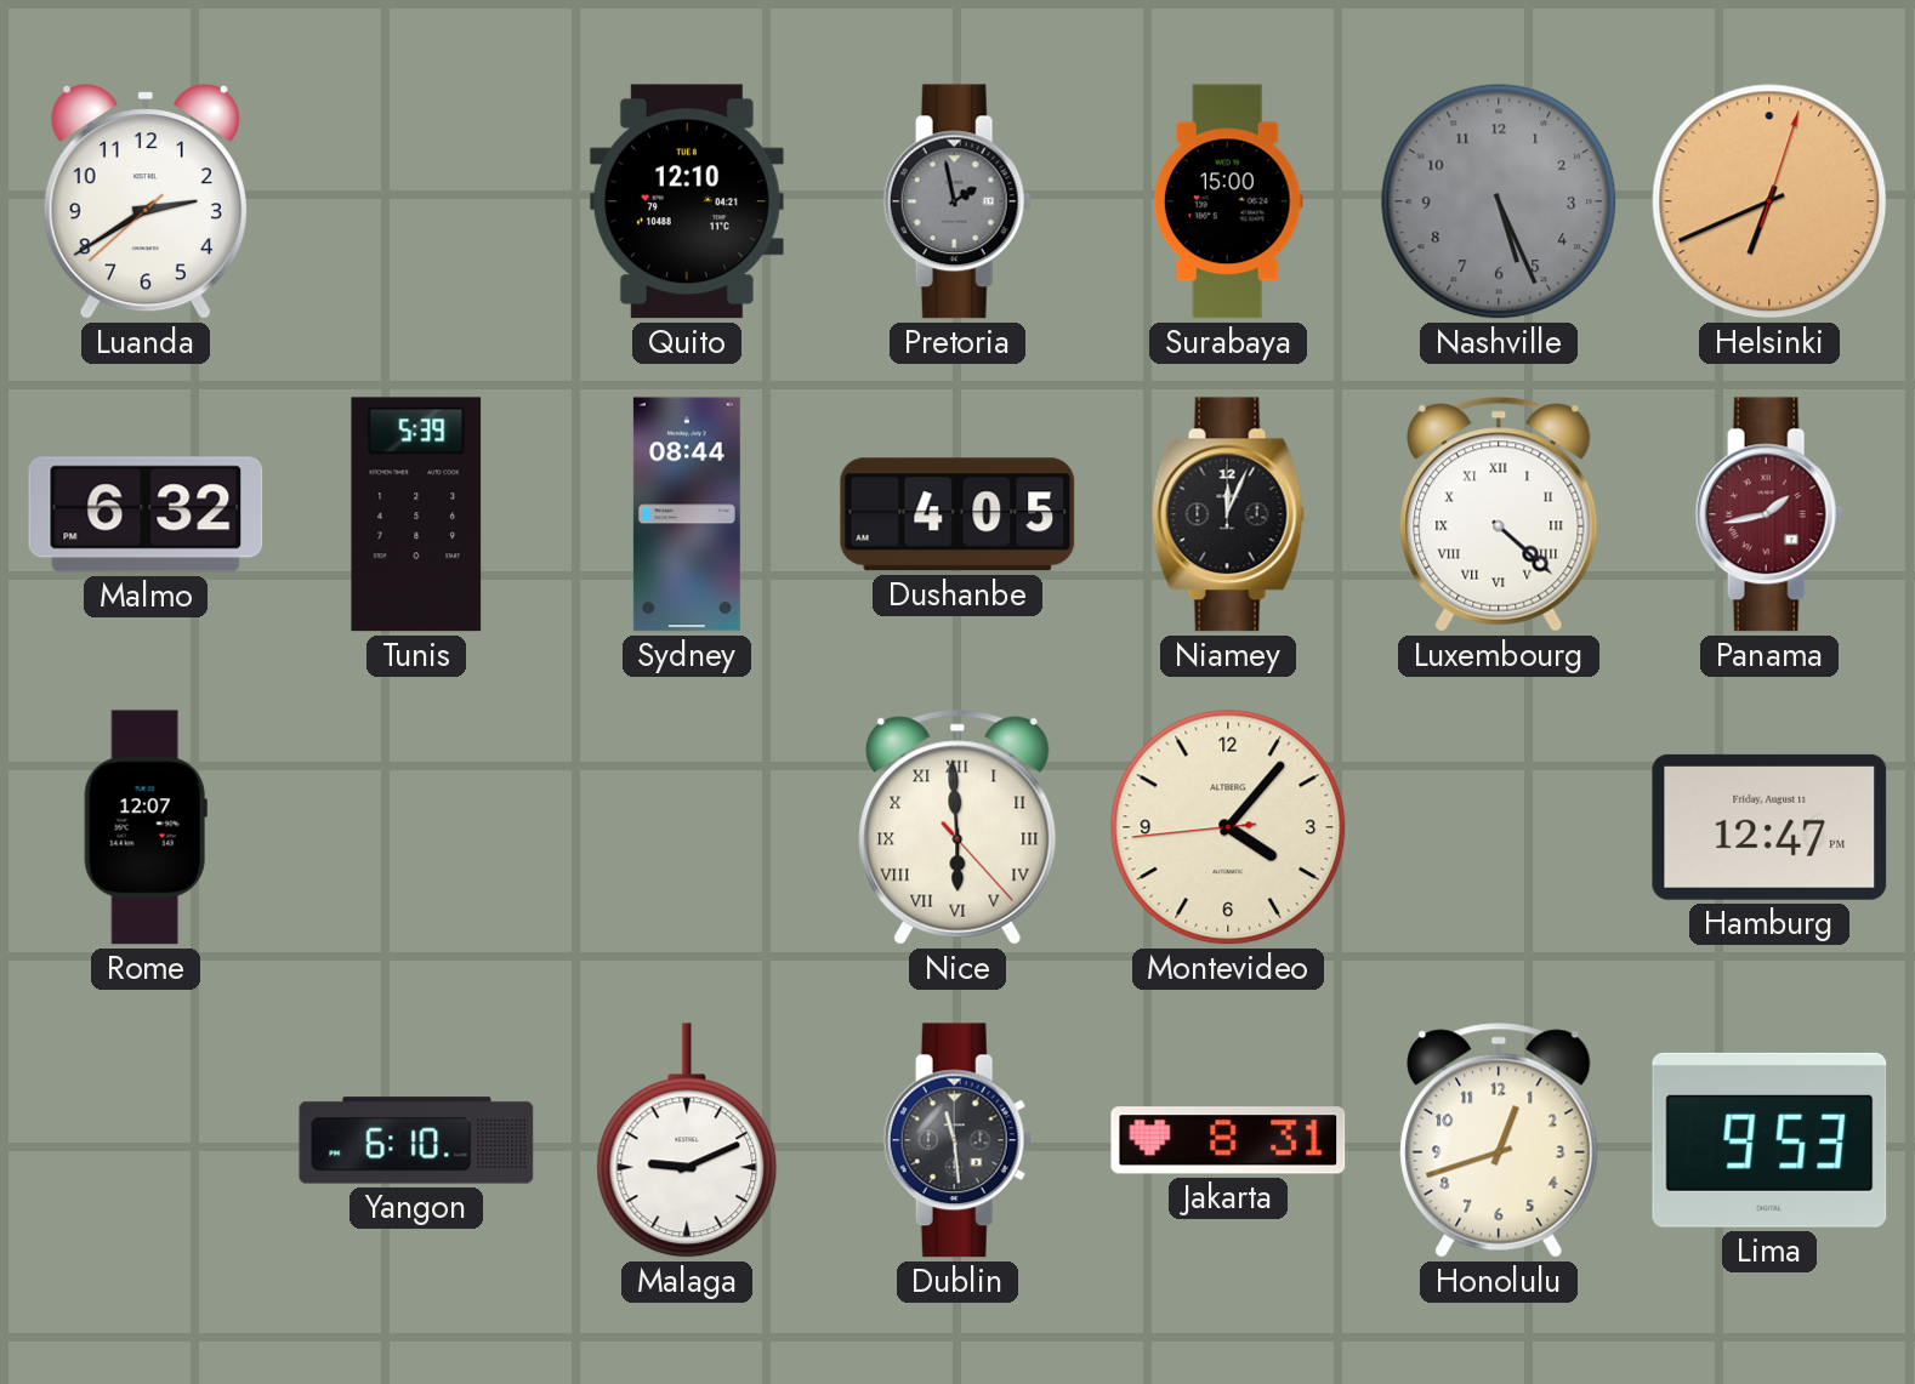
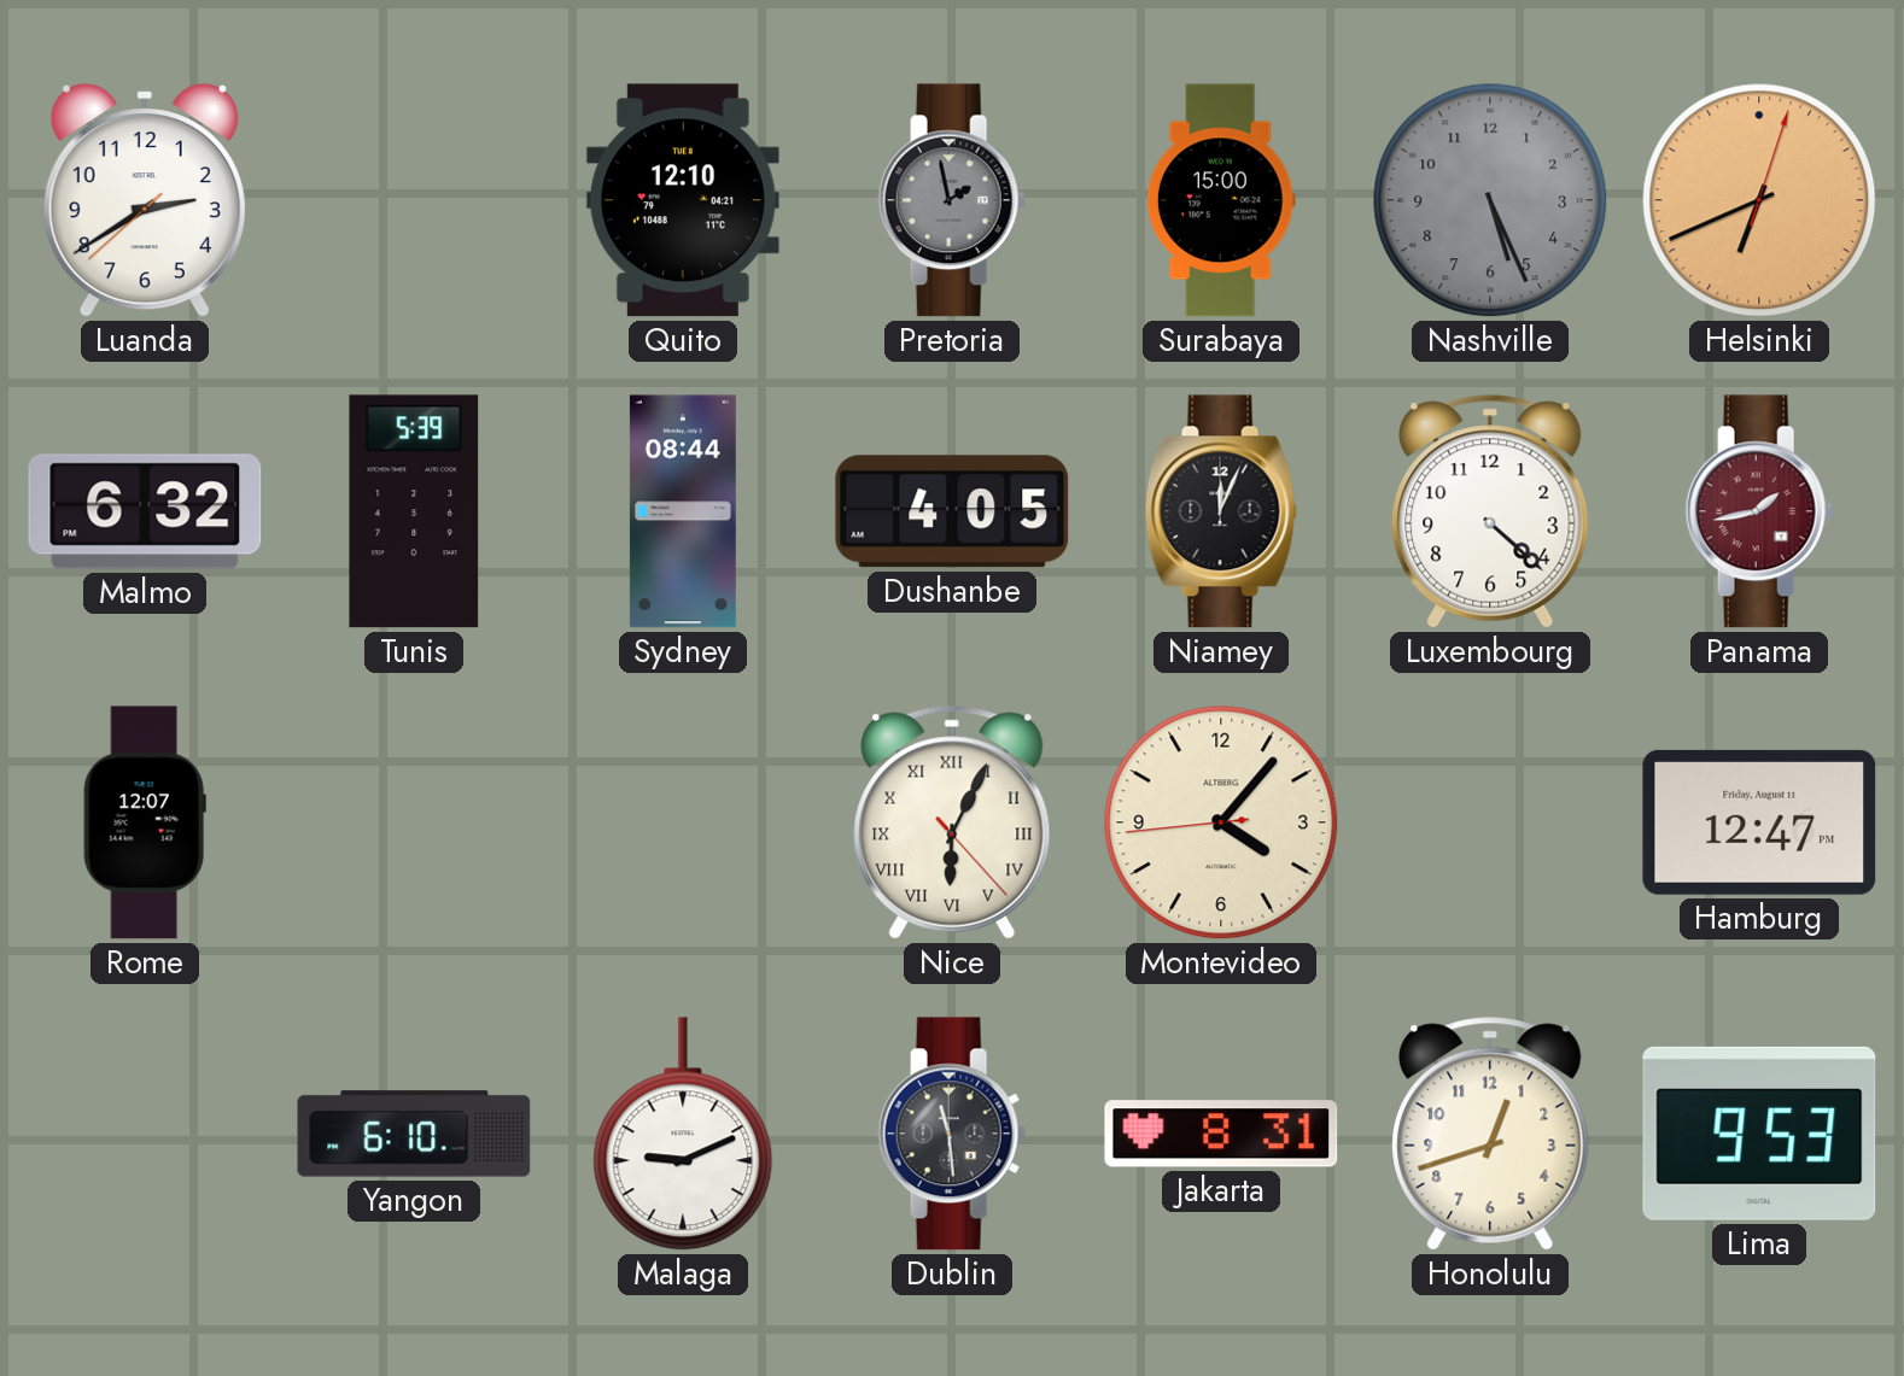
Luxembourg numerals: Roman -> Arabic
Nice: 5:59 -> 6:04
